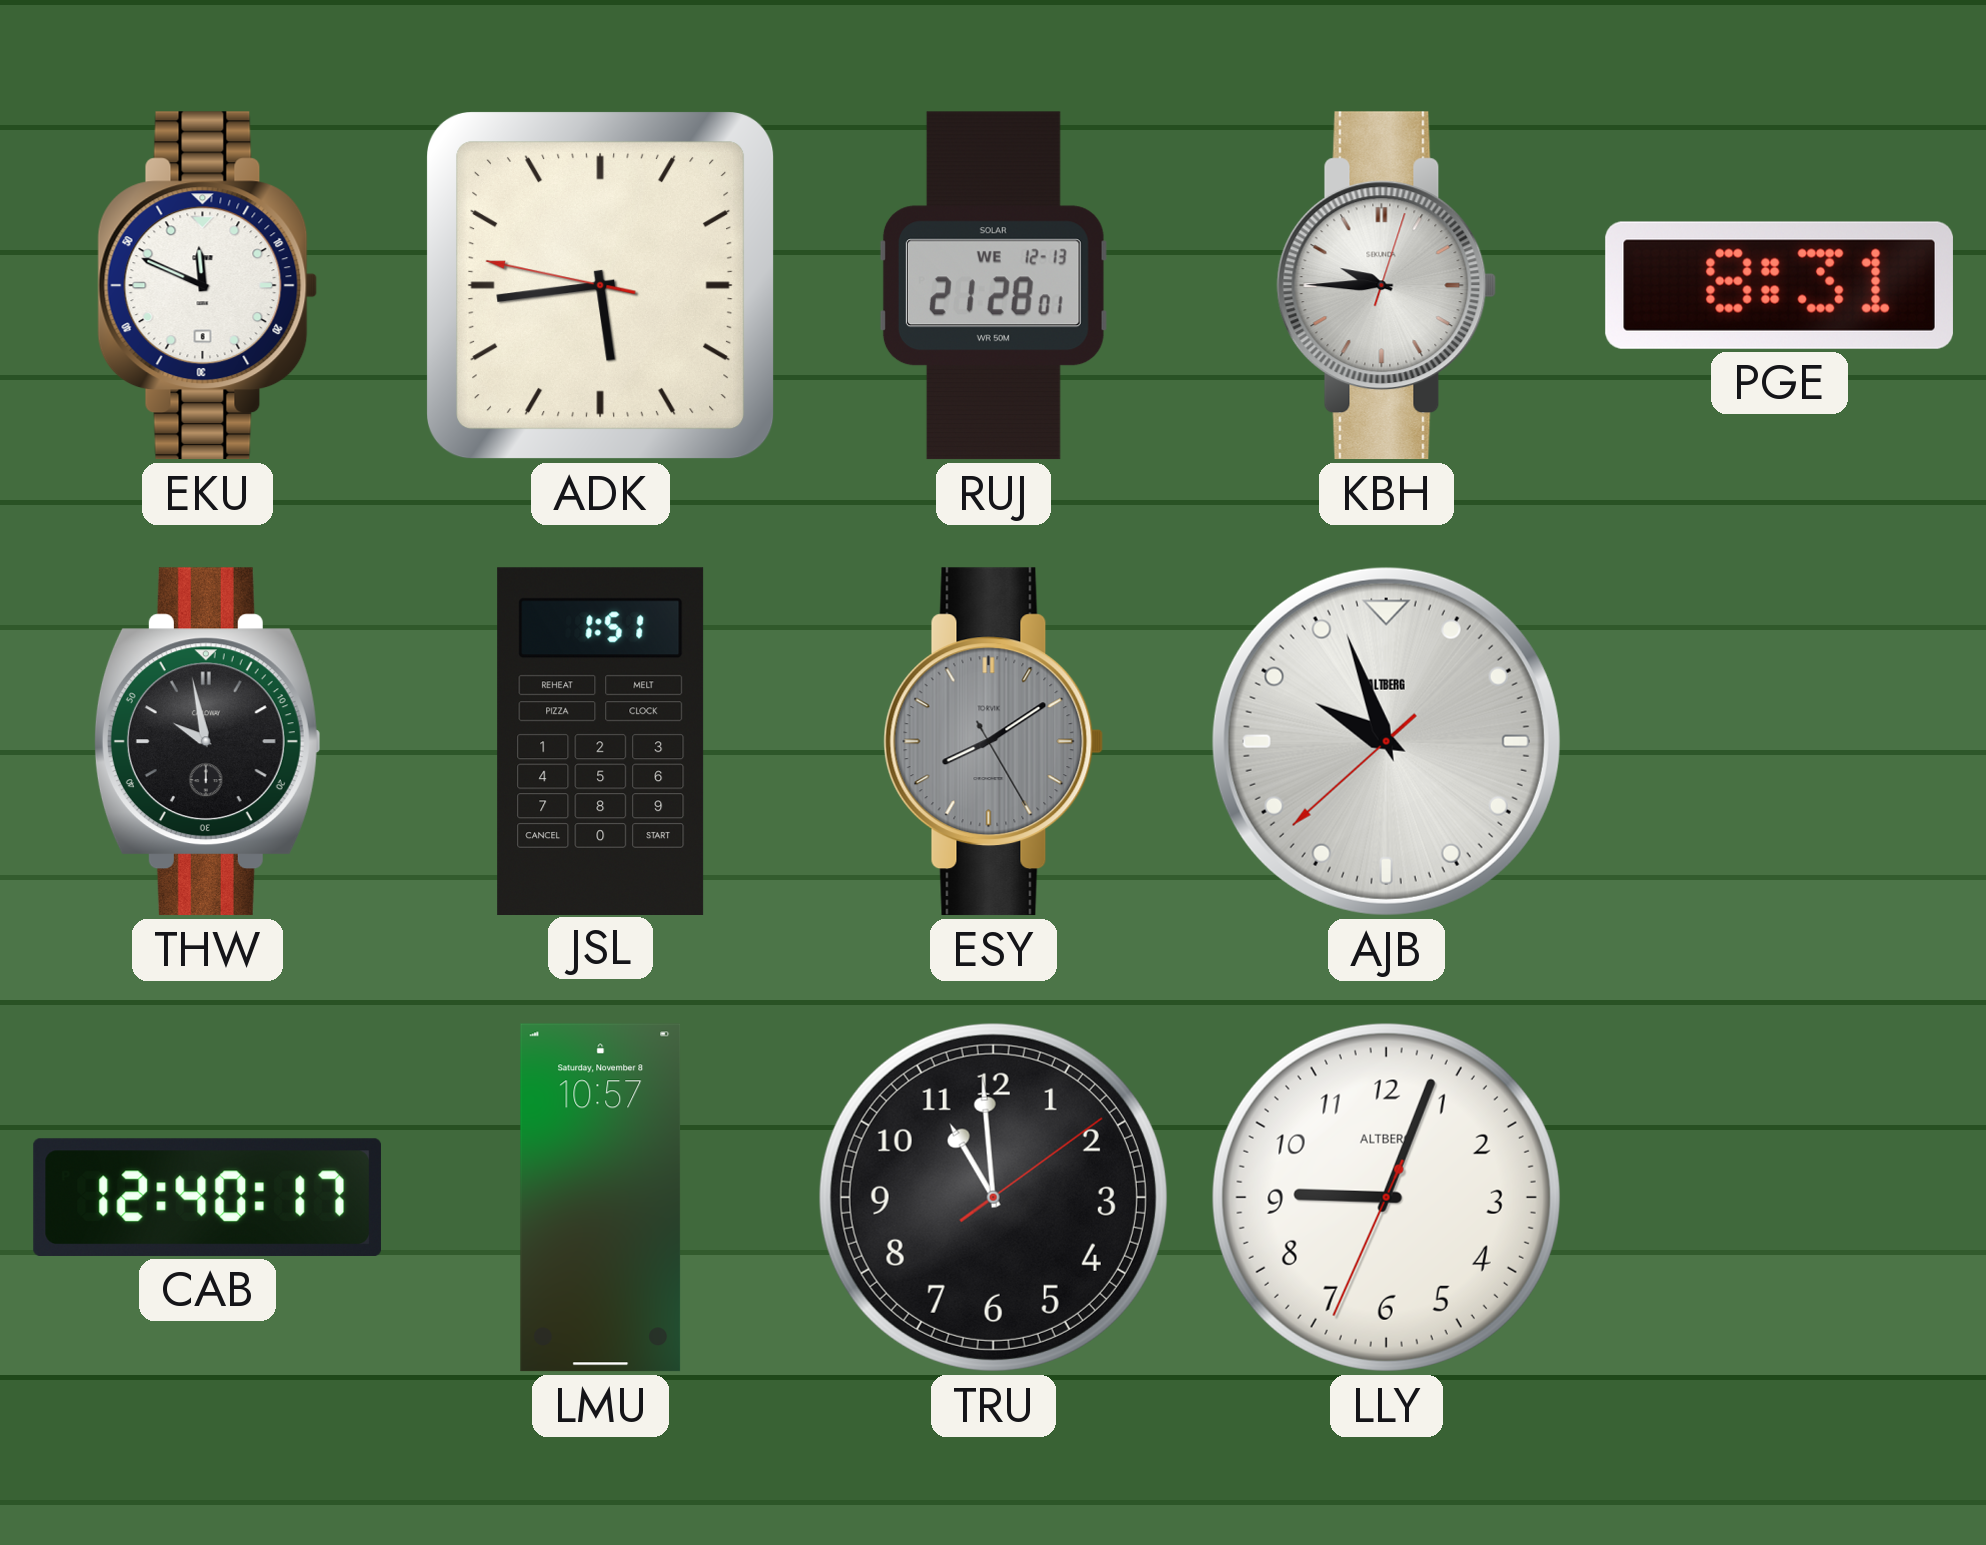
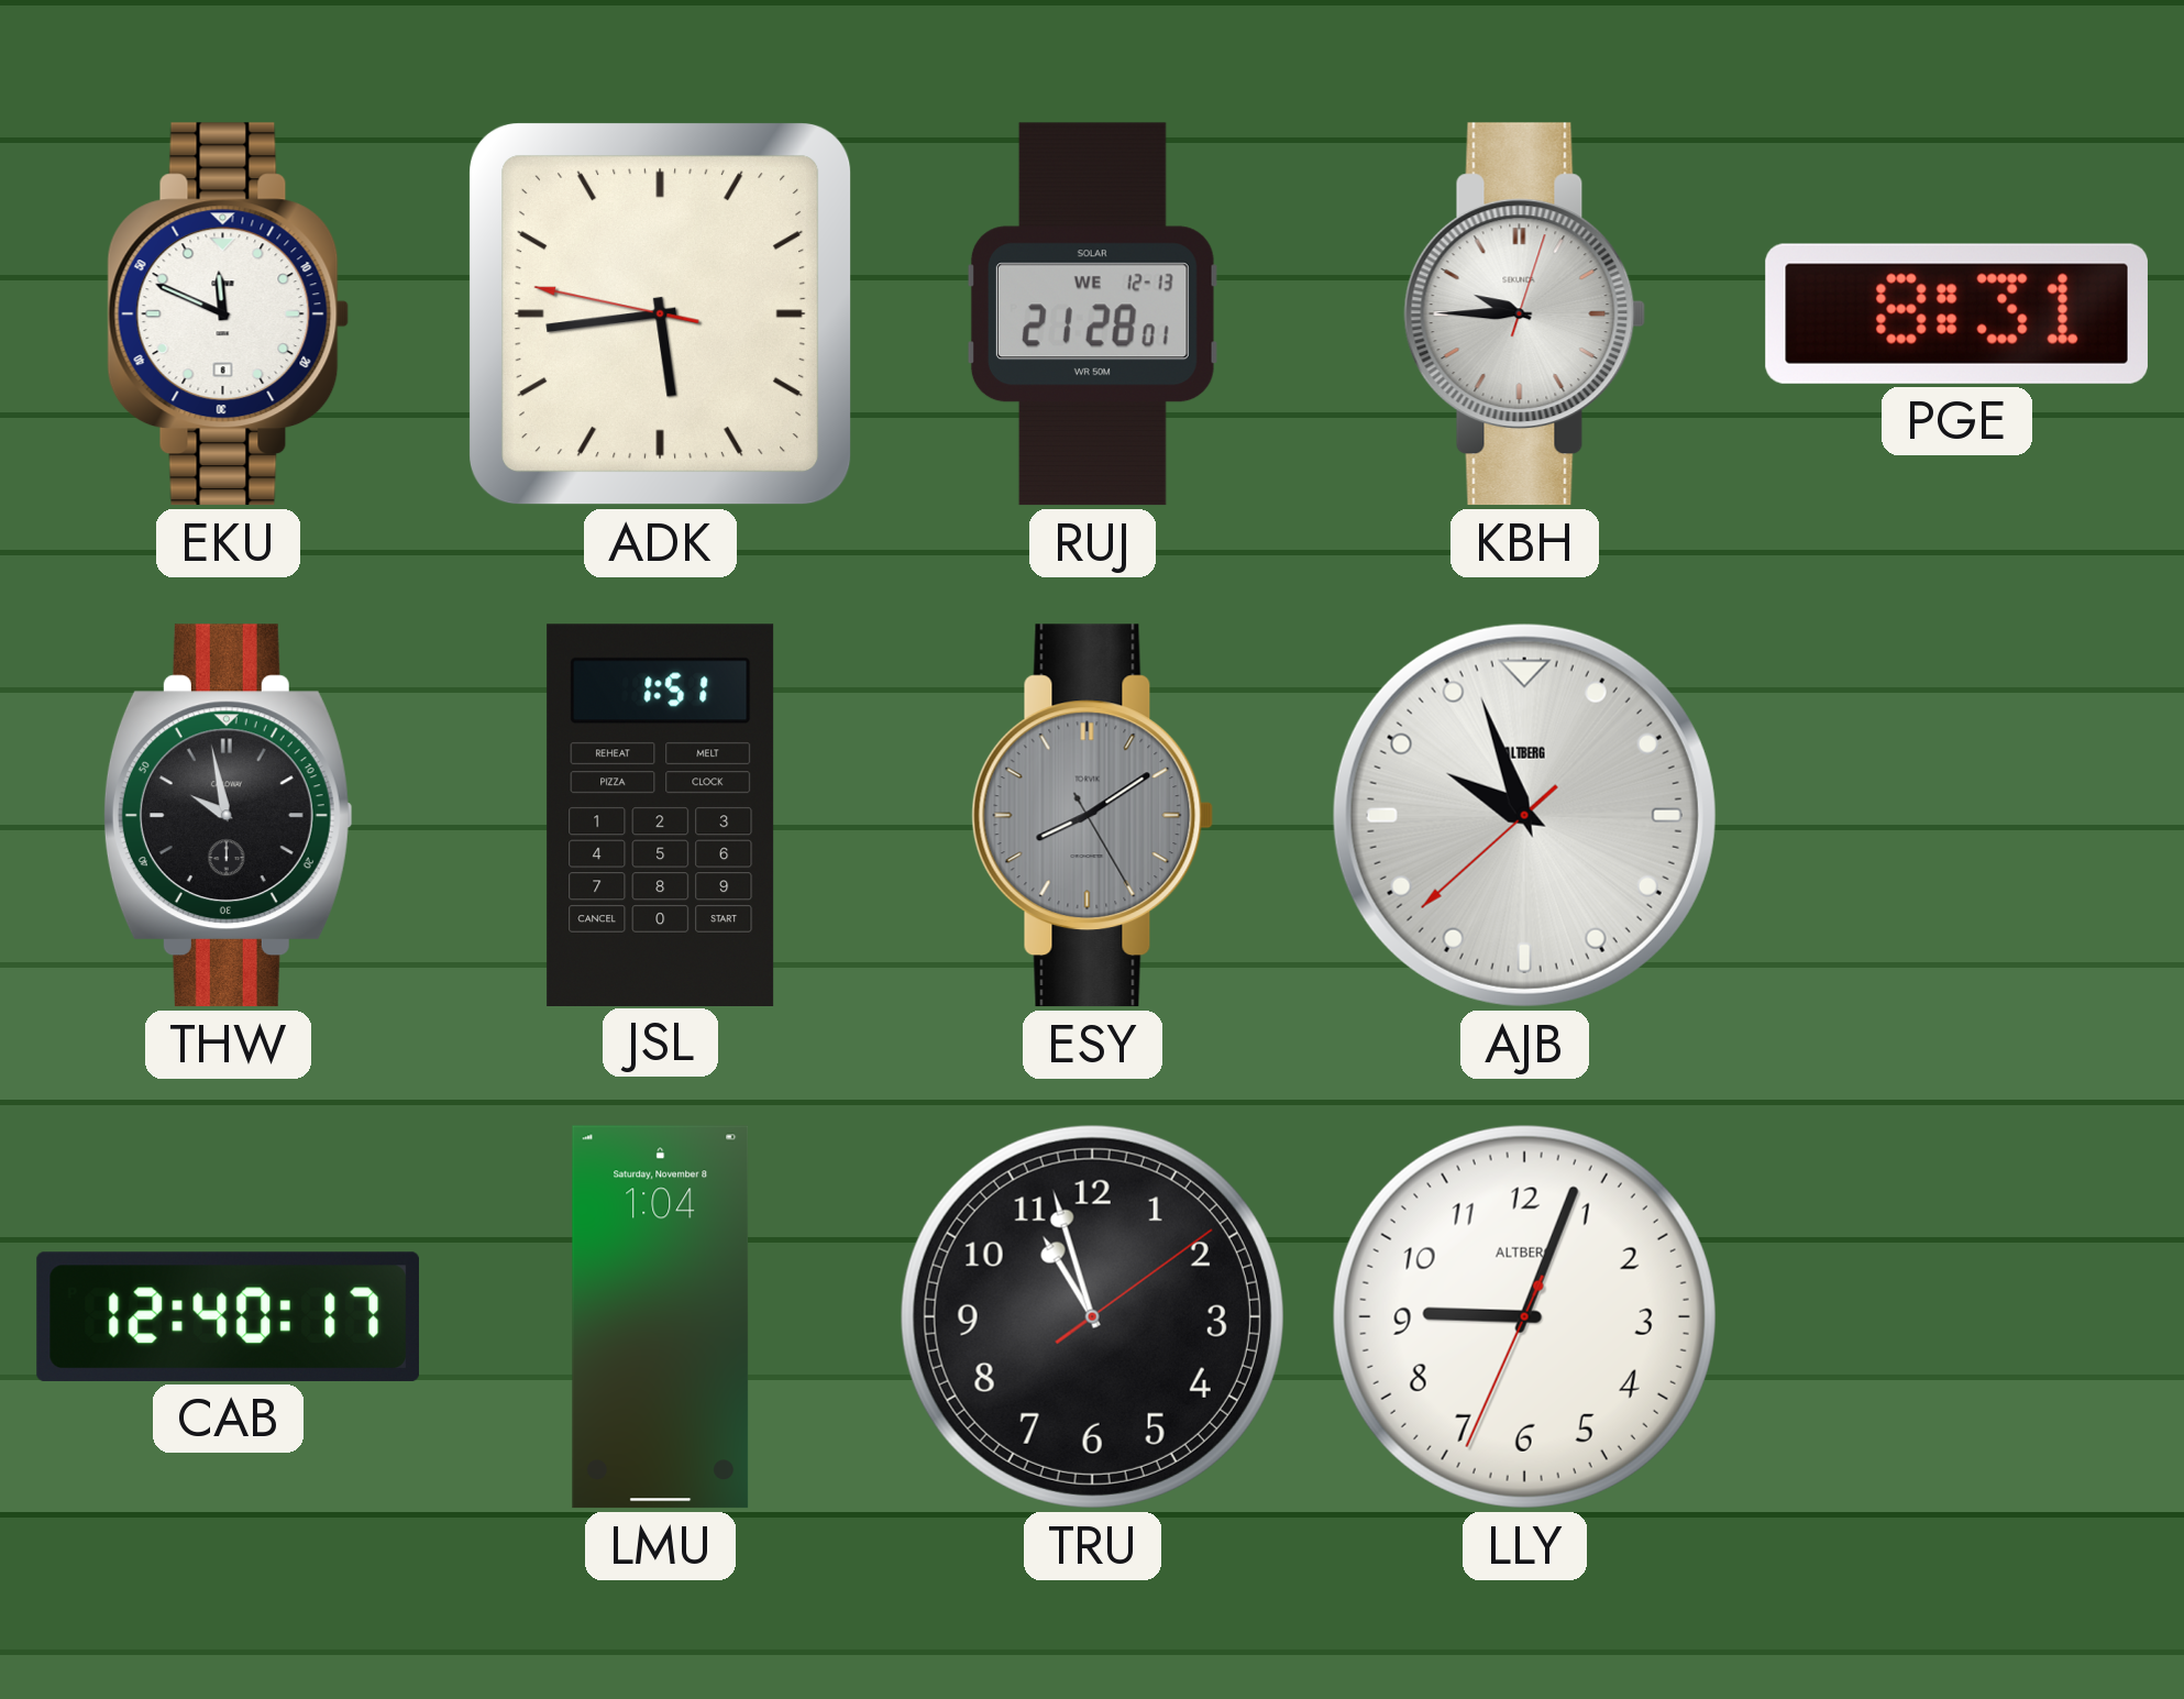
LMU: 10:57 -> 1:04
TRU: 10:59 -> 10:57
